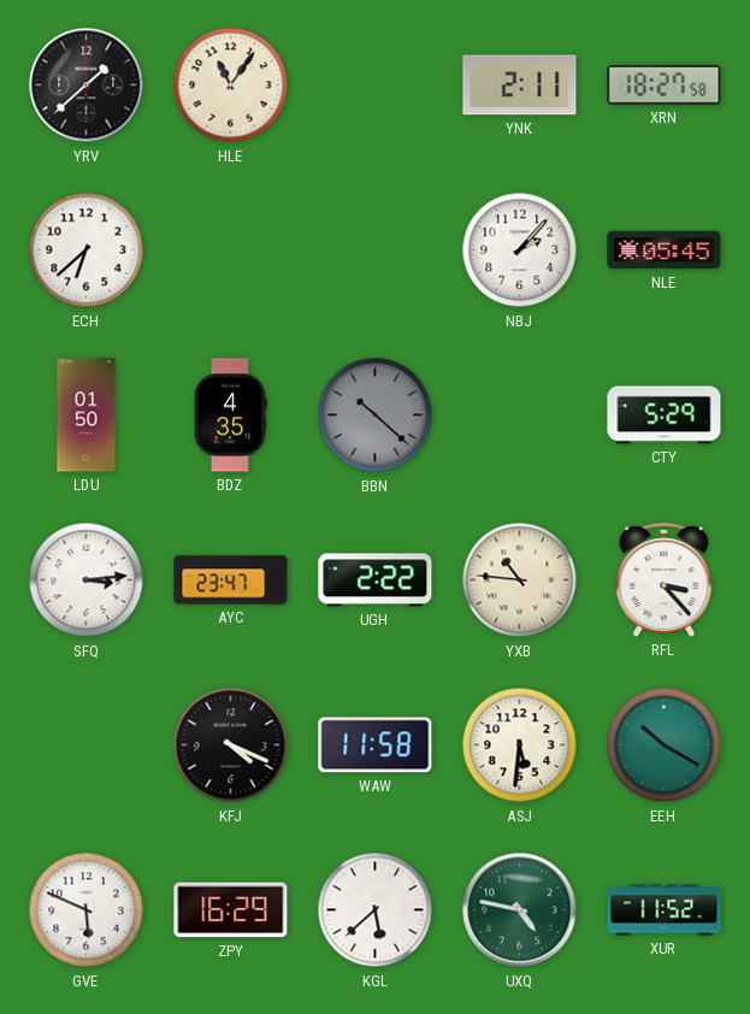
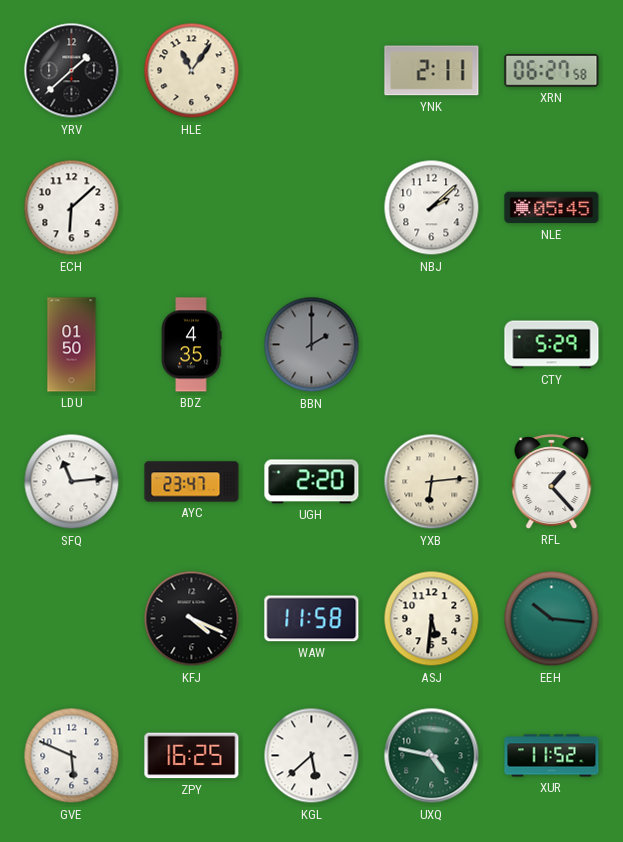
XRN: 18:27 -> 06:27
ECH: 6:38 -> 6:08
NBJ: 2:07 -> 2:08
BBN: 10:22 -> 2:00
SFQ: 3:14 -> 11:14
UGH: 2:22 -> 2:20
YXB: 10:46 -> 6:14
RFL: 3:23 -> 1:23
EEH: 10:20 -> 10:16
ZPY: 16:29 -> 16:25
